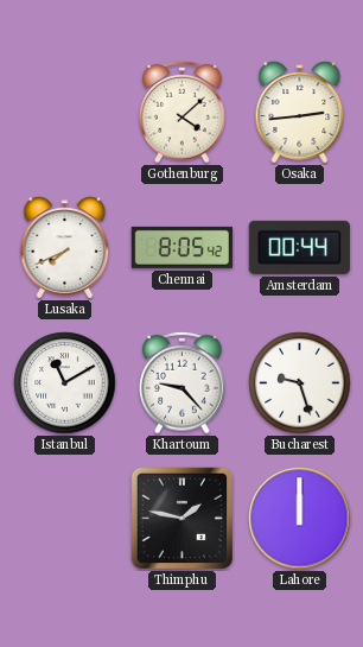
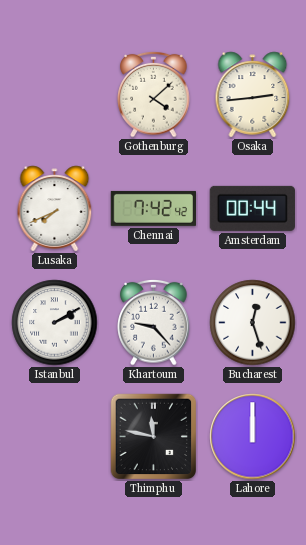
Chennai: 8:05 -> 7:42
Istanbul: 11:10 -> 2:10
Bucharest: 9:27 -> 12:27
Thimphu: 1:47 -> 11:47
